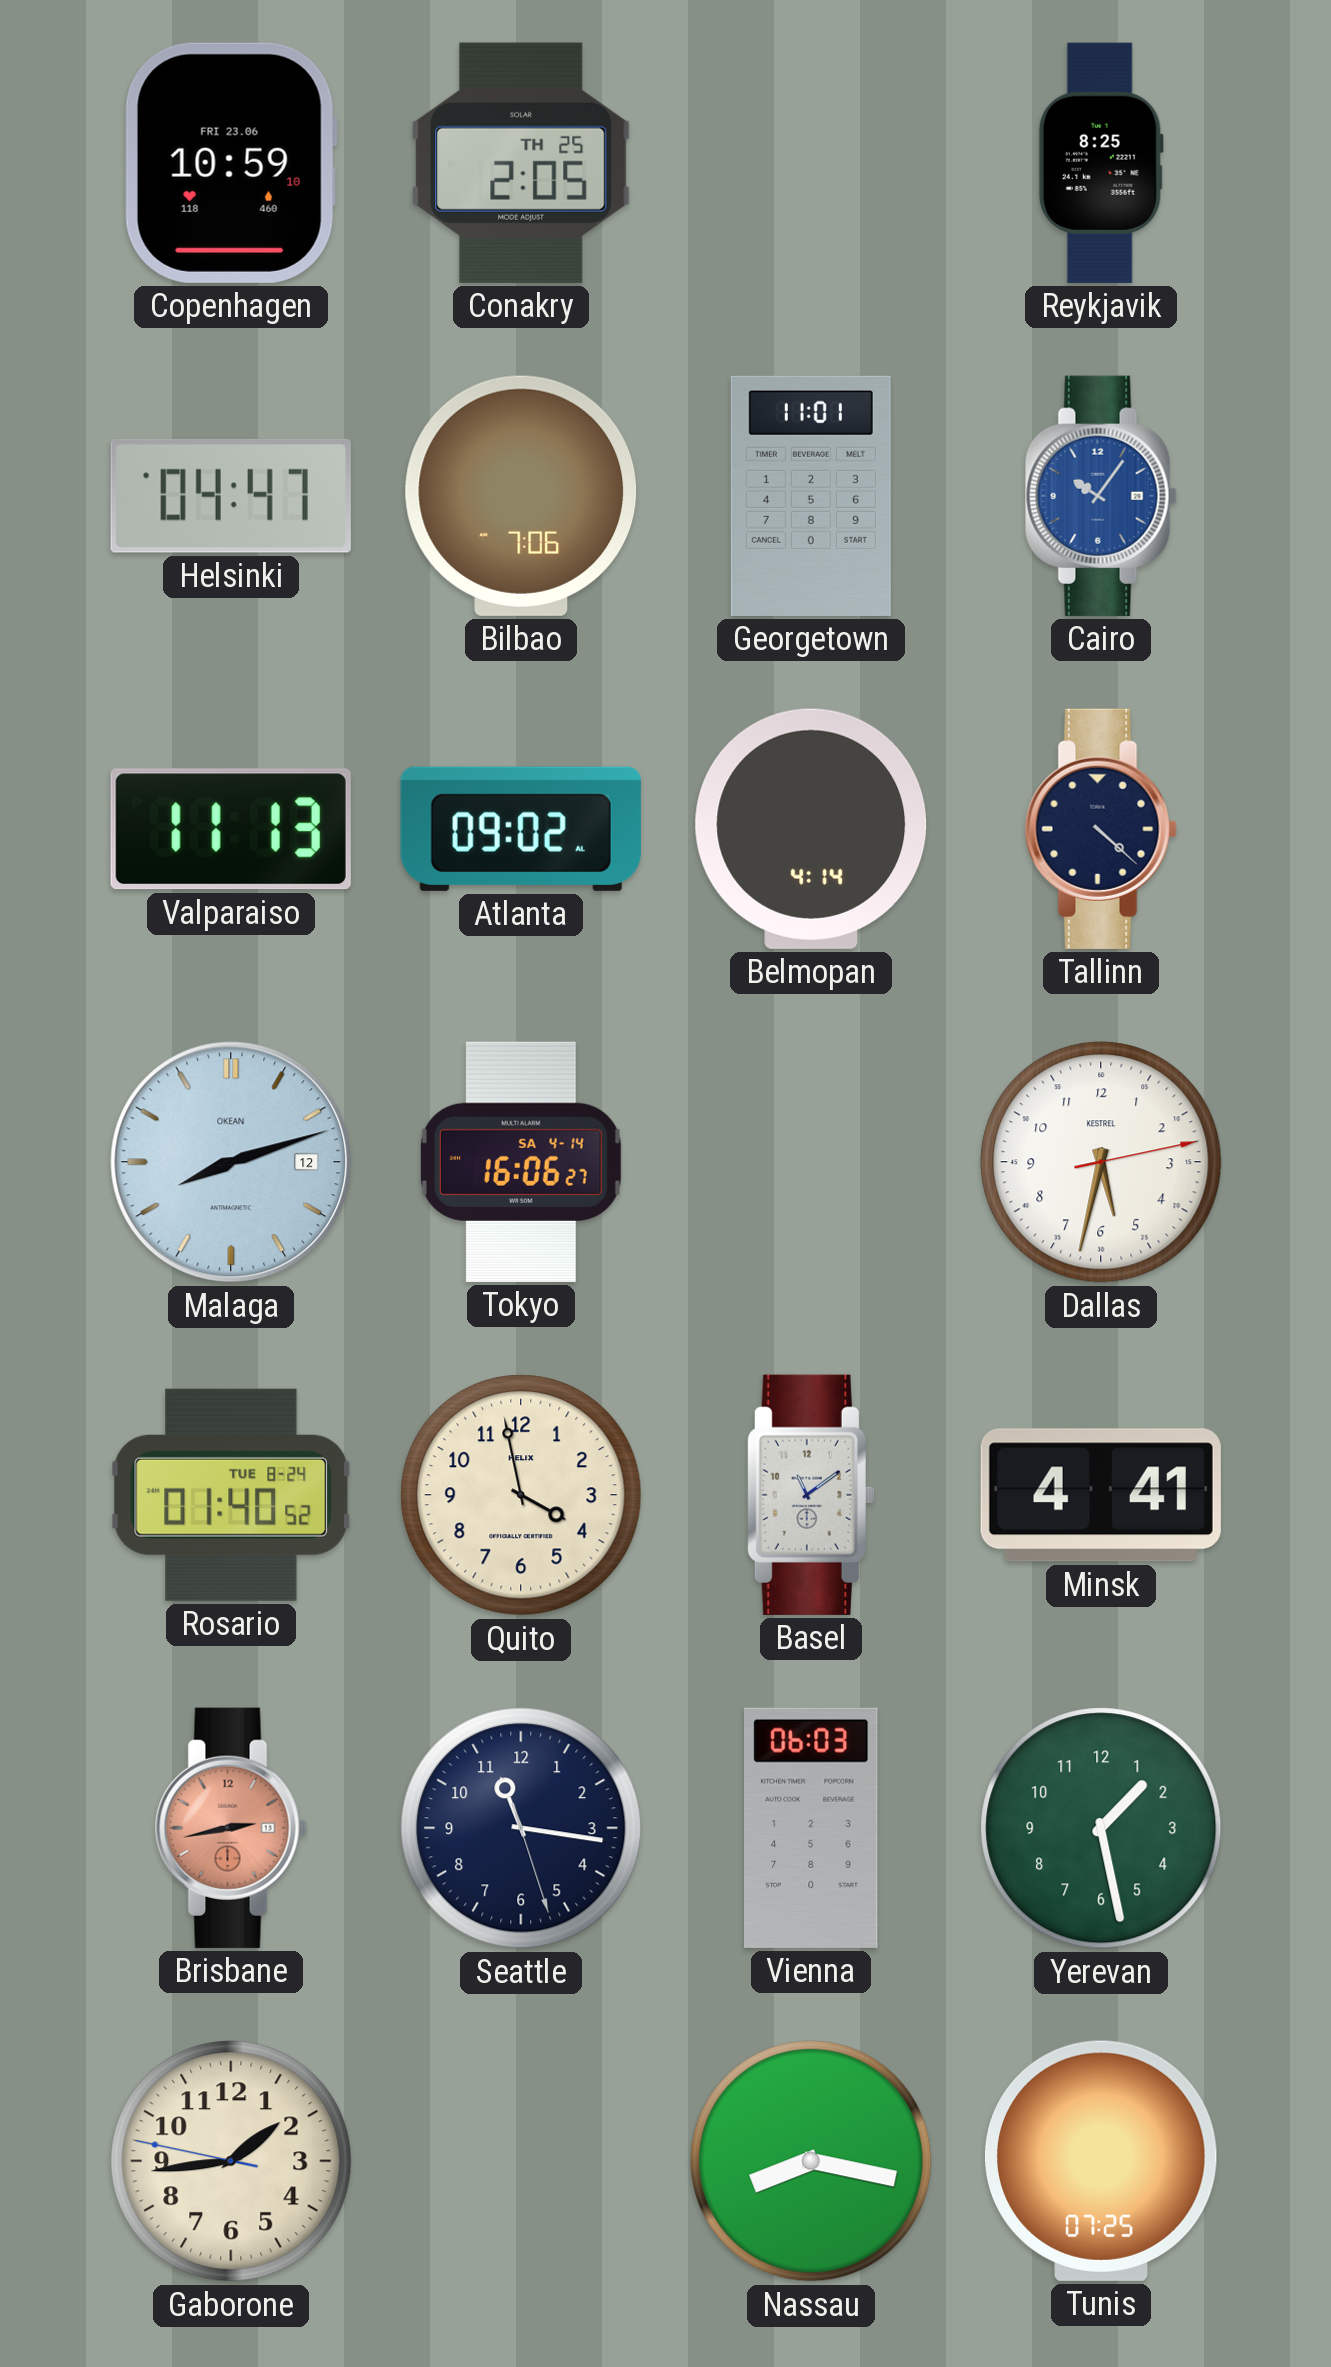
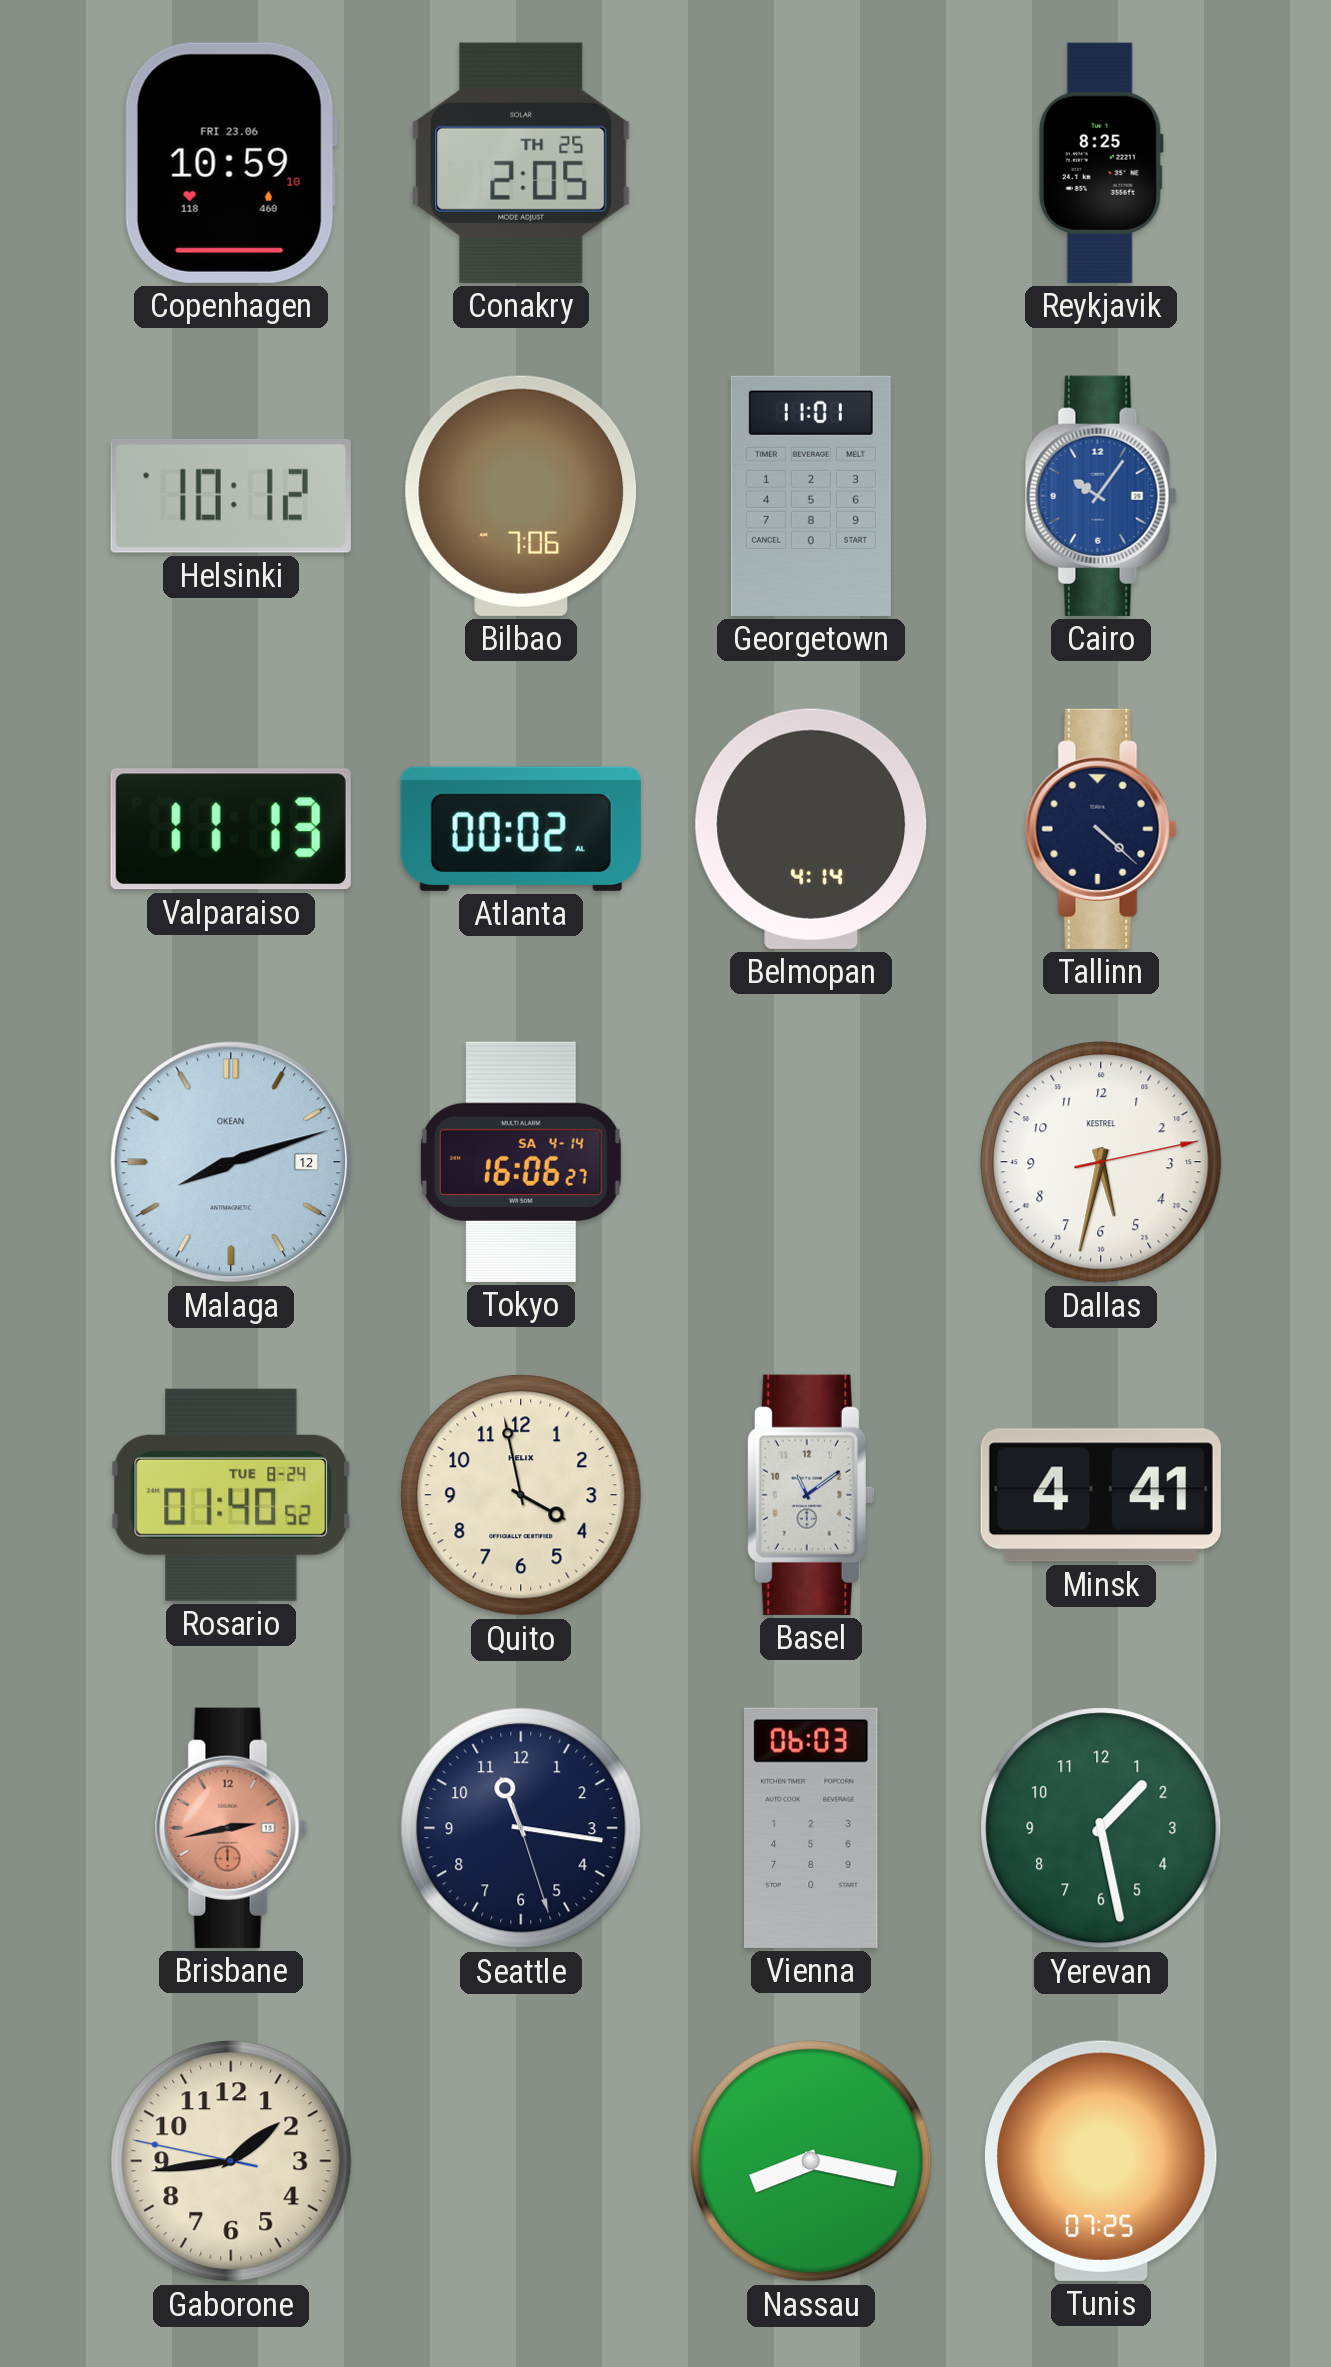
Helsinki: 04:47 -> 10:12
Atlanta: 09:02 -> 00:02
